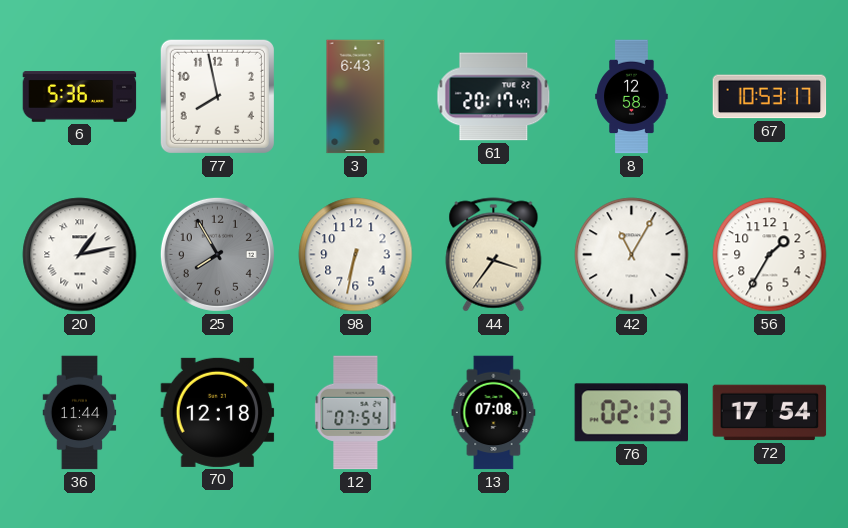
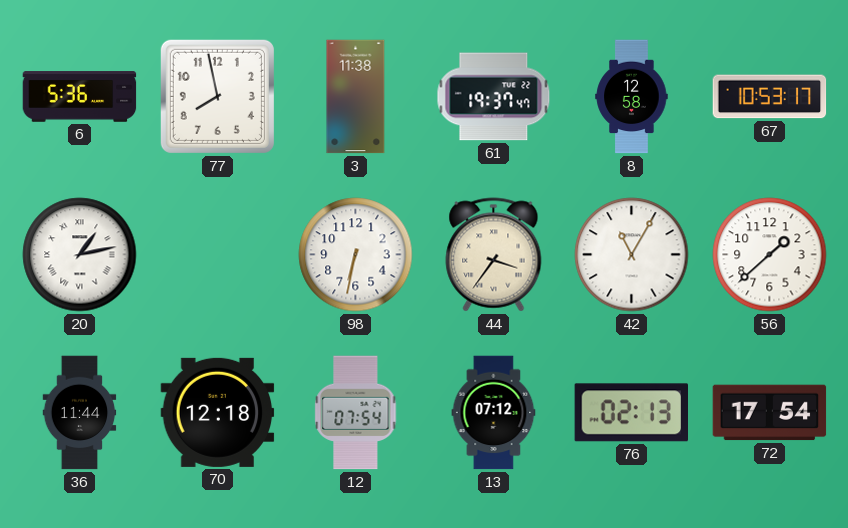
3: 6:43 -> 11:38
61: 20:17 -> 19:37
25: 7:55 -> none
56: 1:35 -> 1:38
13: 07:08 -> 07:12
